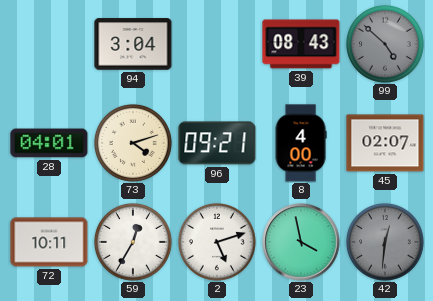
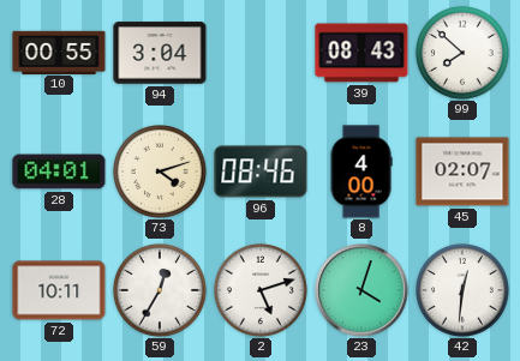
10: none -> 00:55
99: 4:52 -> 7:52
99 dial: grey -> white
96: 09:21 -> 08:46
23: 3:58 -> 4:03
42 dial: grey -> white
